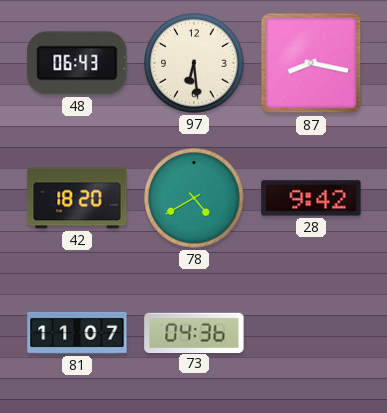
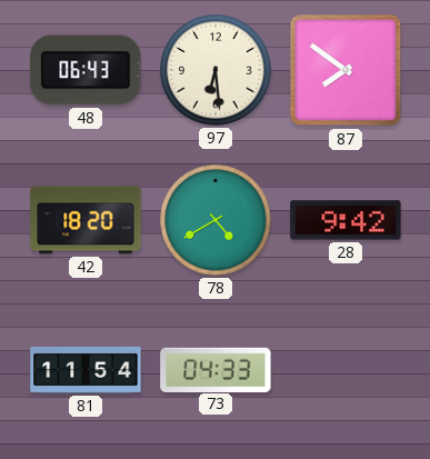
87: 8:17 -> 7:51
81: 11:07 -> 11:54
73: 04:36 -> 04:33
